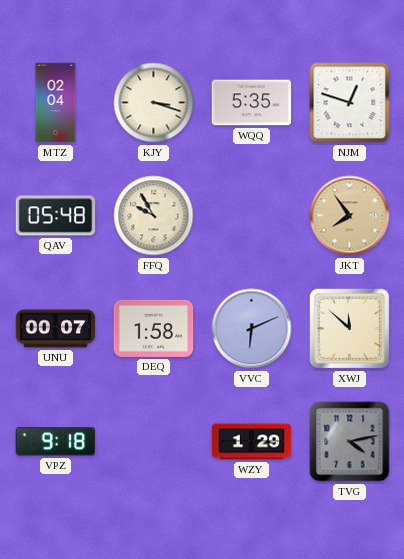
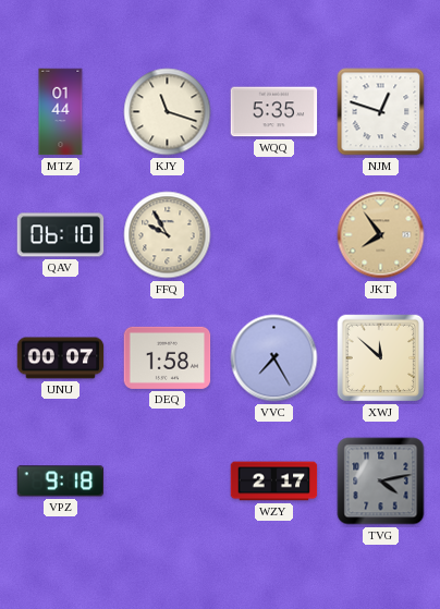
MTZ: 02:04 -> 01:44
KJY: 3:18 -> 11:18
QAV: 05:48 -> 06:10
VVC: 6:11 -> 7:25
WZY: 1:29 -> 2:17
